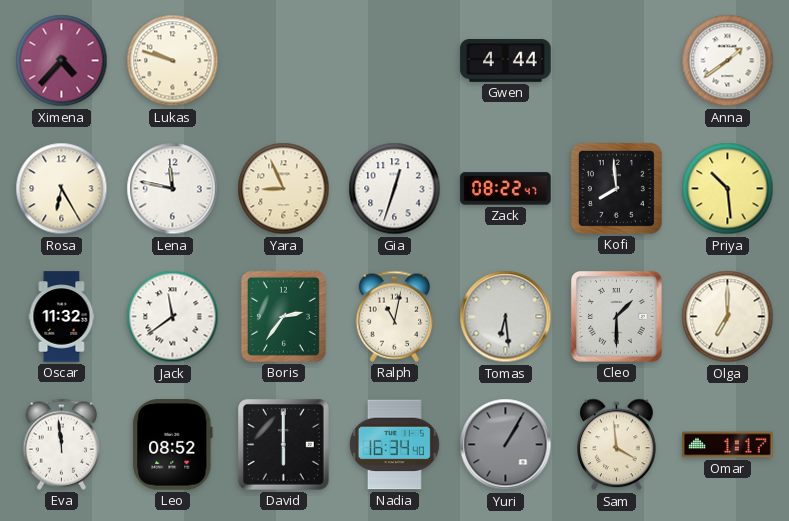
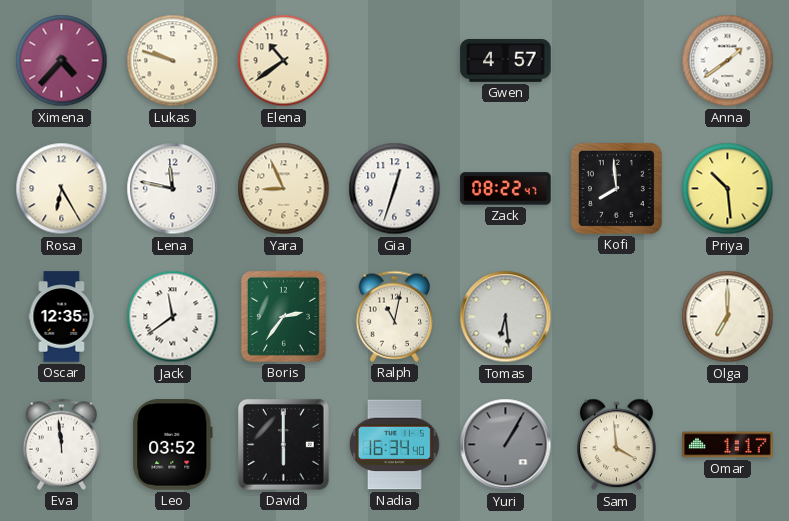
Elena: none -> 10:39
Gwen: 4:44 -> 4:57
Oscar: 11:32 -> 12:35
Cleo: 1:30 -> none
Leo: 08:52 -> 03:52
